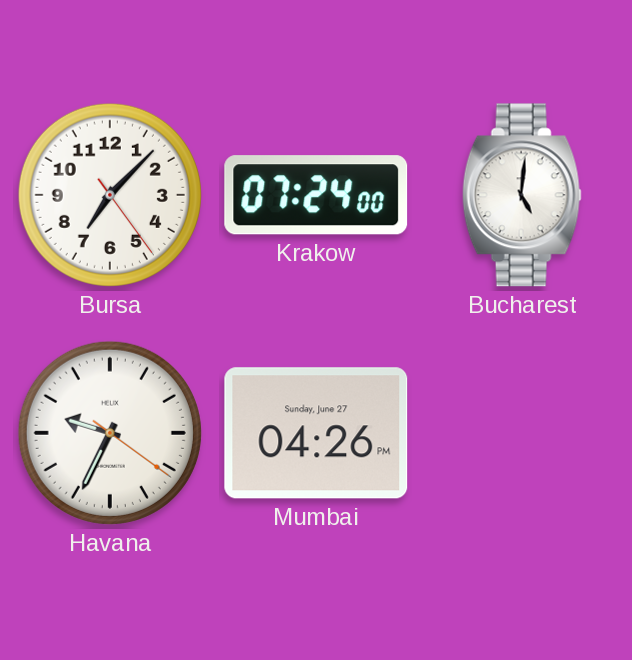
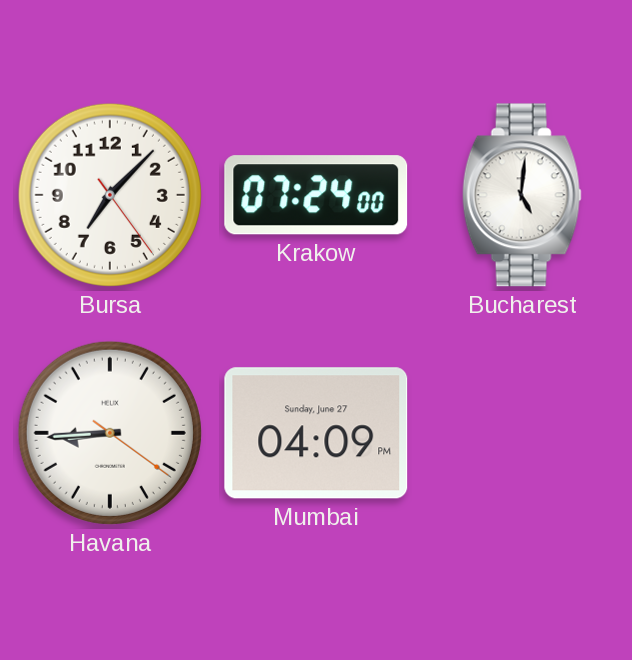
Havana: 9:34 -> 8:44
Mumbai: 04:26 -> 04:09
